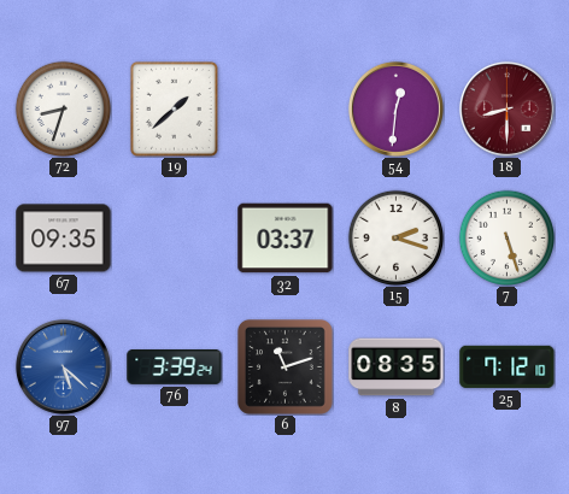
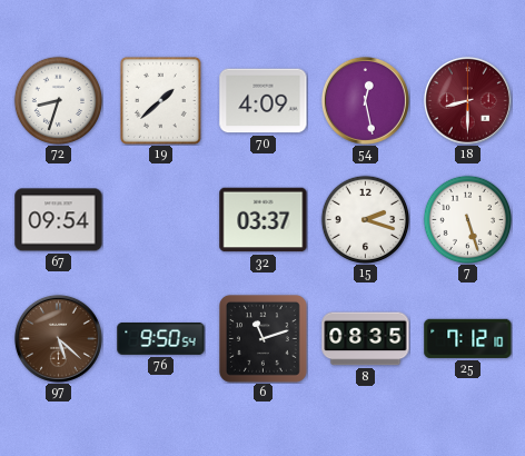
70: none -> 4:09
54: 12:31 -> 12:28
67: 09:35 -> 09:54
97 dial: blue -> brown
76: 3:39 -> 9:50
